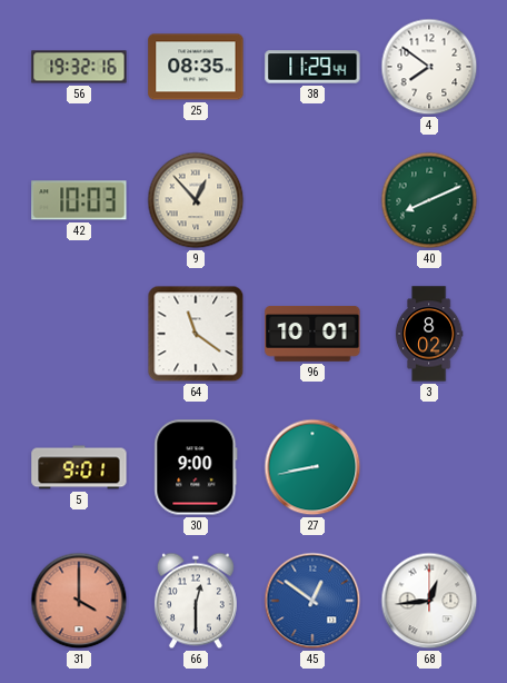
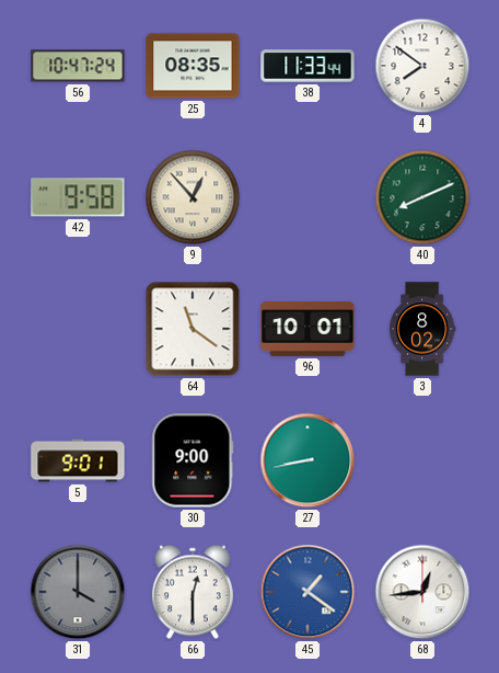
56: 19:32 -> 10:47
38: 11:29 -> 11:33
42: 10:03 -> 9:58
31 dial: salmon -> grey
45: 12:51 -> 1:21
